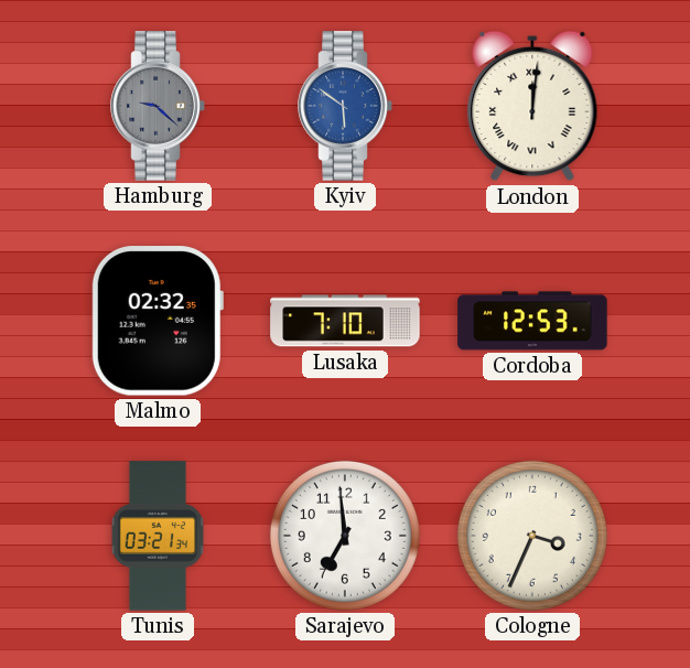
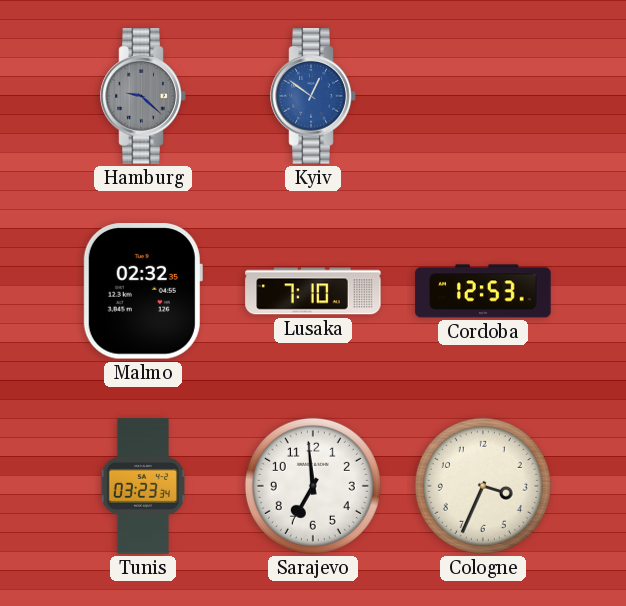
Kyiv: 5:51 -> 12:51
London: 12:01 -> none
Tunis: 03:21 -> 03:23
